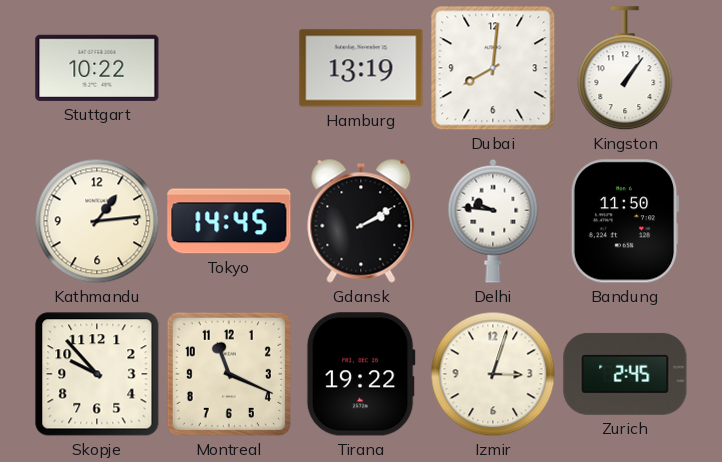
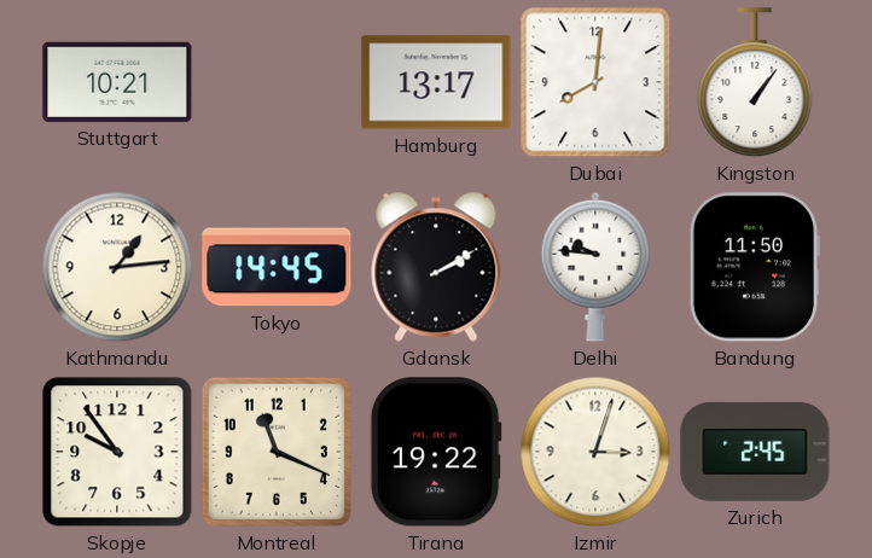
Stuttgart: 10:22 -> 10:21
Hamburg: 13:19 -> 13:17
Skopje: 9:53 -> 9:54
